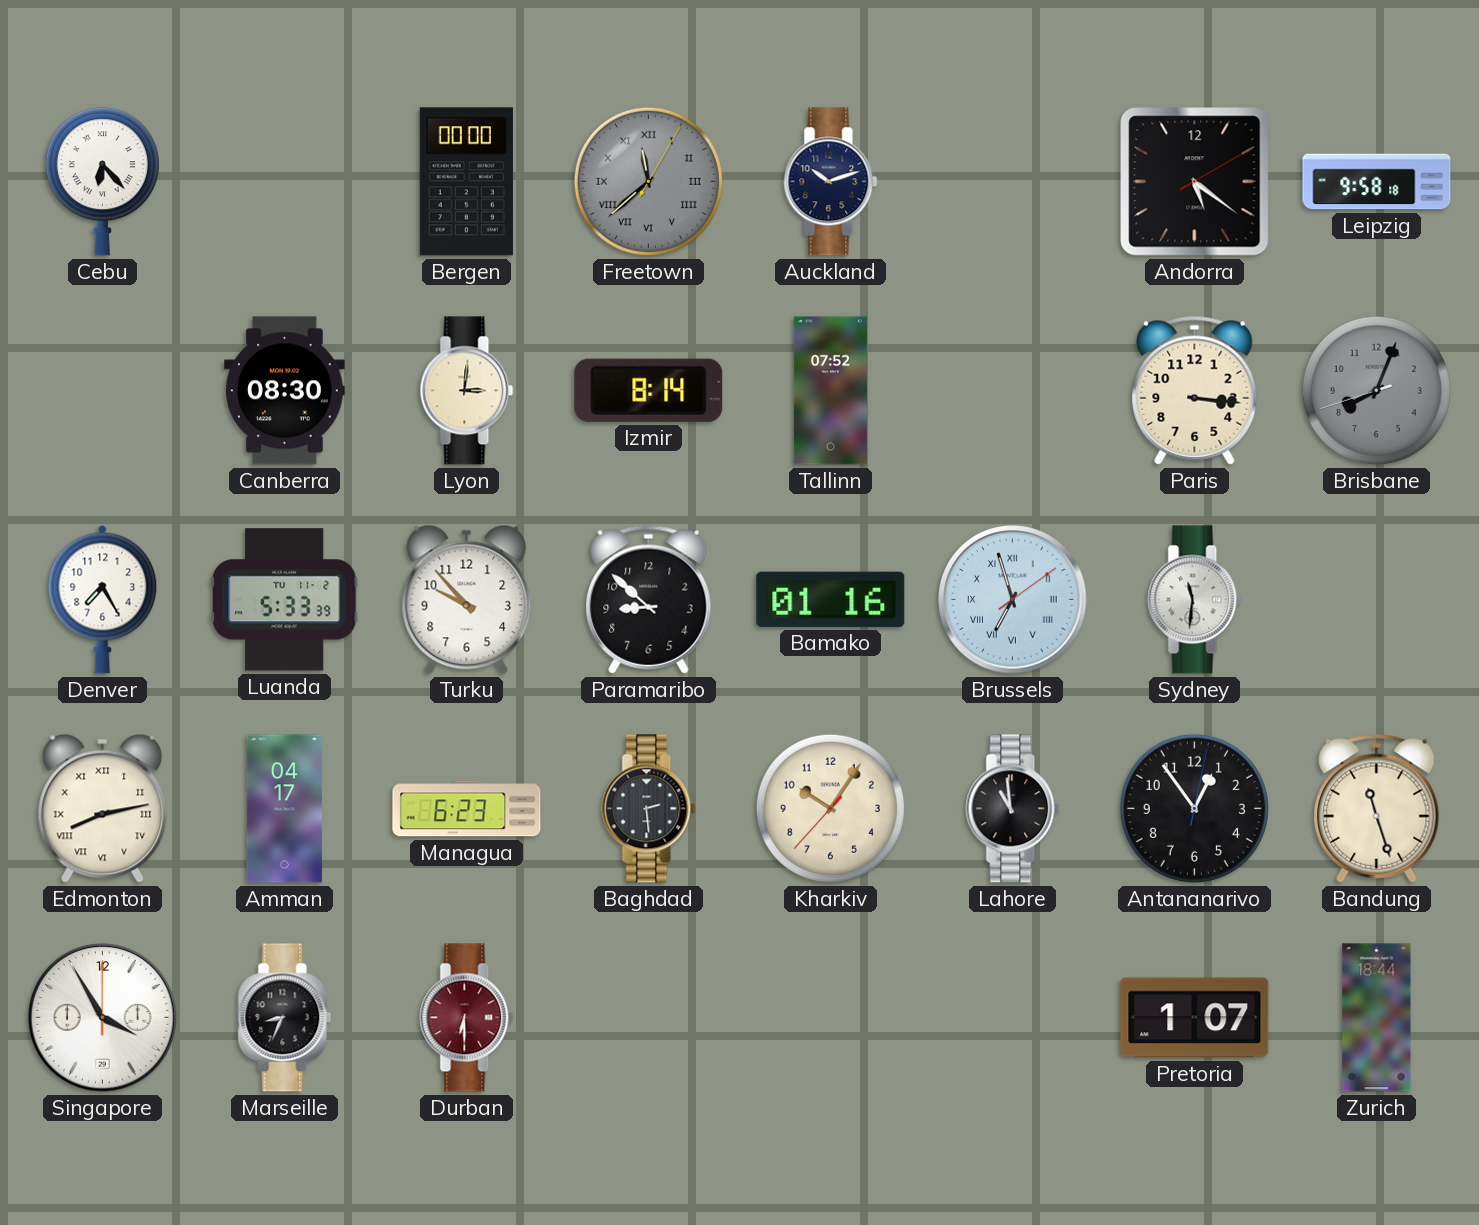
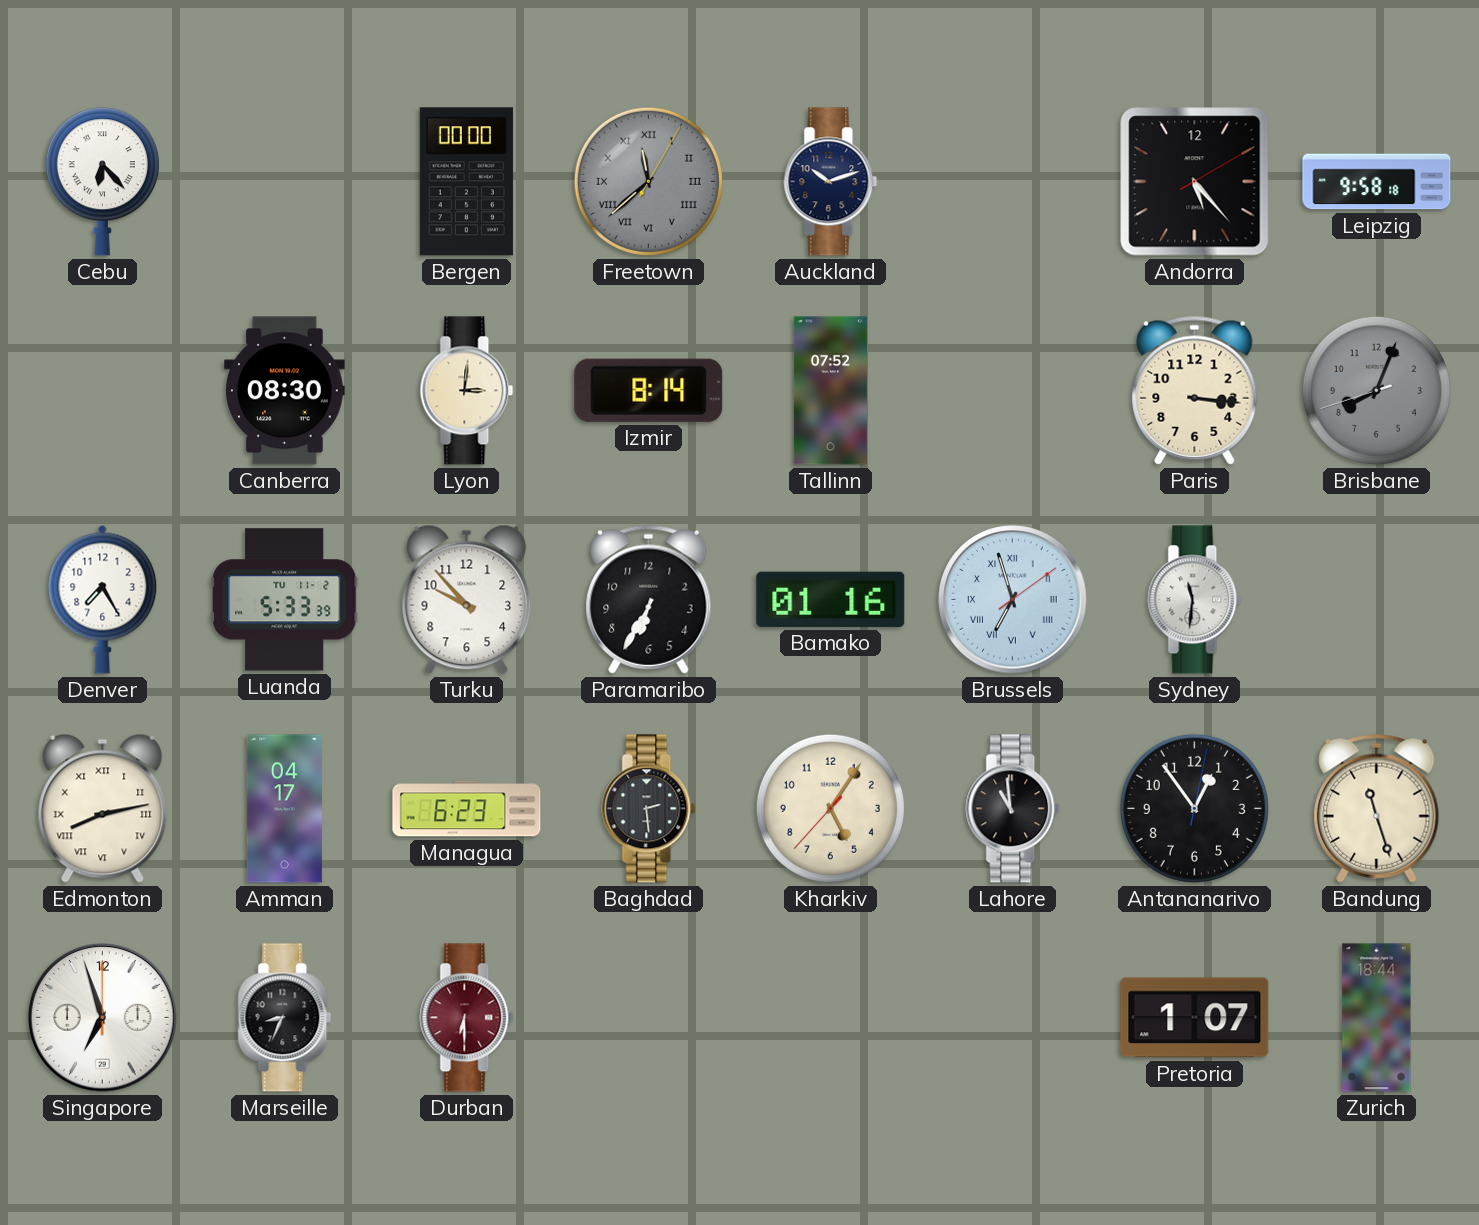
Andorra: 5:21 -> 5:23
Paramaribo: 8:52 -> 6:35
Kharkiv: 10:05 -> 5:05
Singapore: 3:55 -> 6:57
